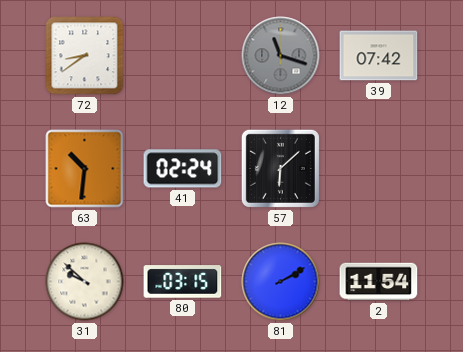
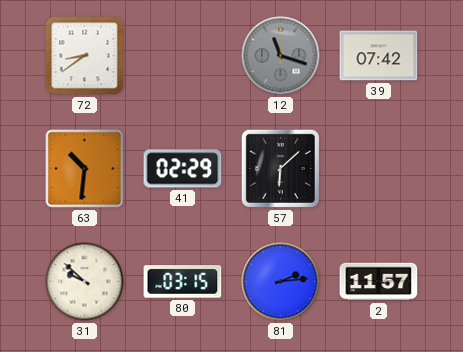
41: 02:24 -> 02:29
81: 2:10 -> 2:14
2: 11:54 -> 11:57
